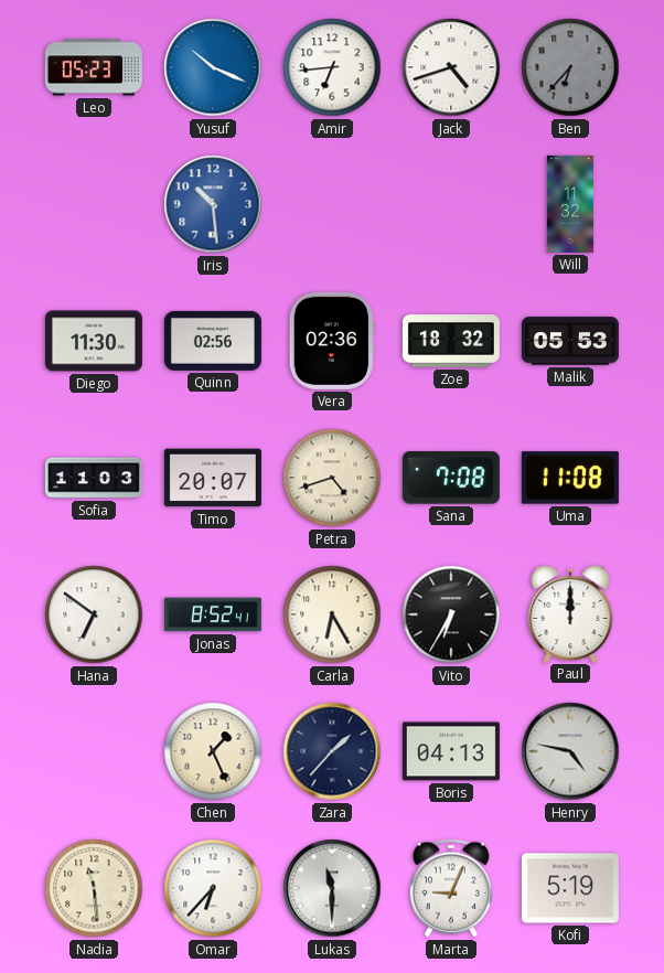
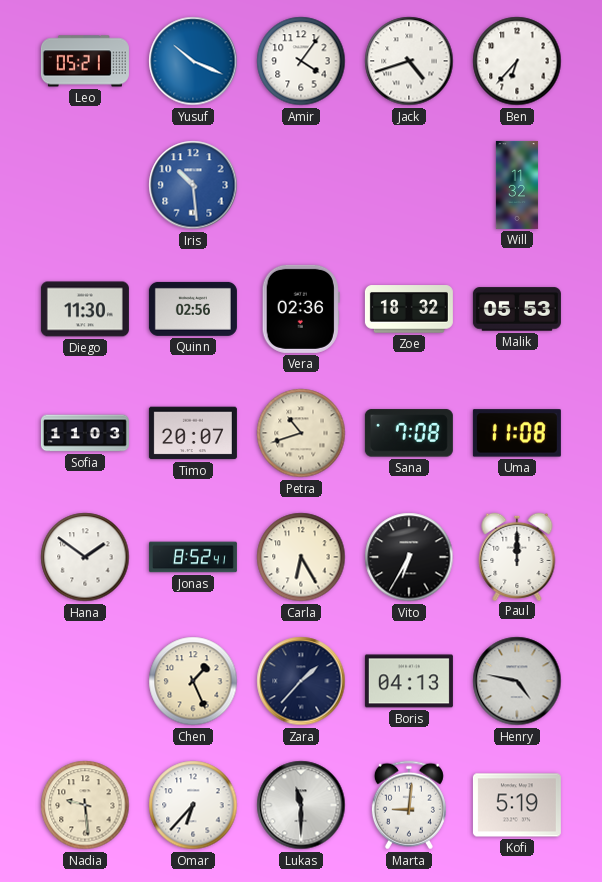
Leo: 05:23 -> 05:21
Amir: 6:44 -> 4:06
Ben dial: grey -> white
Petra: 4:42 -> 10:42
Hana: 6:51 -> 1:51
Nadia: 11:29 -> 9:29
Marta: 9:04 -> 9:01
